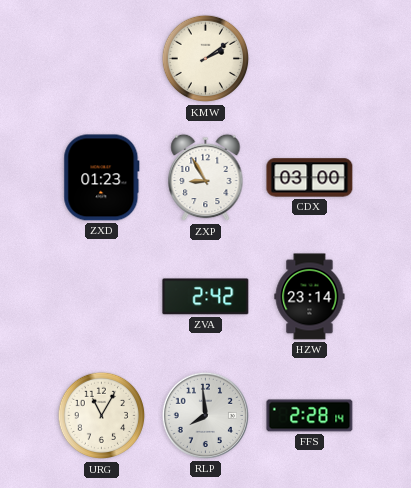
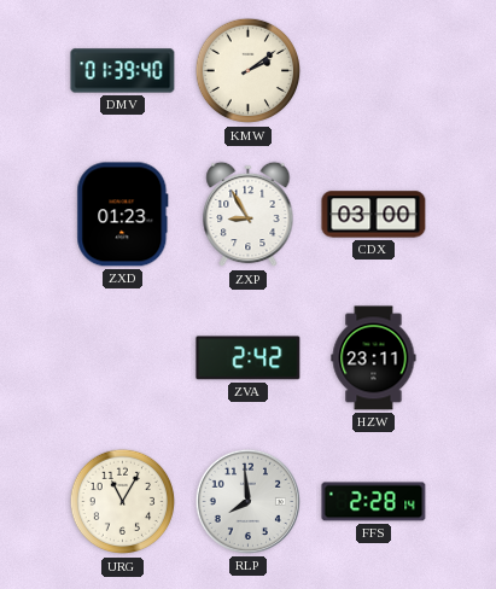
DMV: none -> 01:39
HZW: 23:14 -> 23:11
